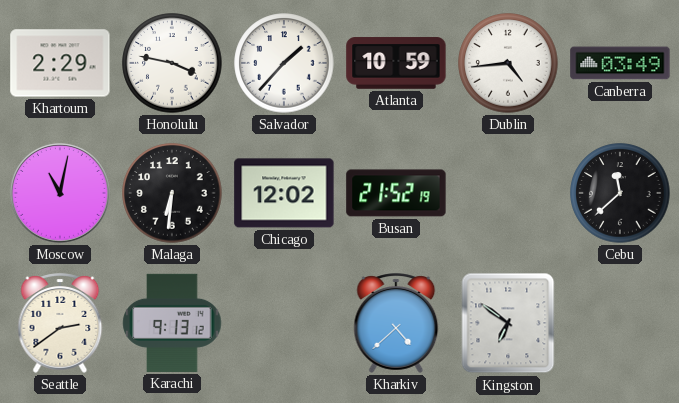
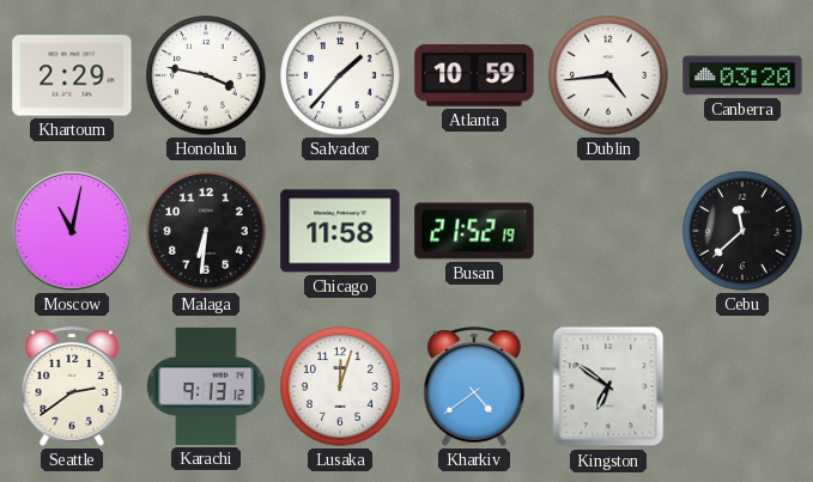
Canberra: 03:49 -> 03:20
Chicago: 12:02 -> 11:58
Lusaka: none -> 12:03
Kharkiv: 4:38 -> 4:39
